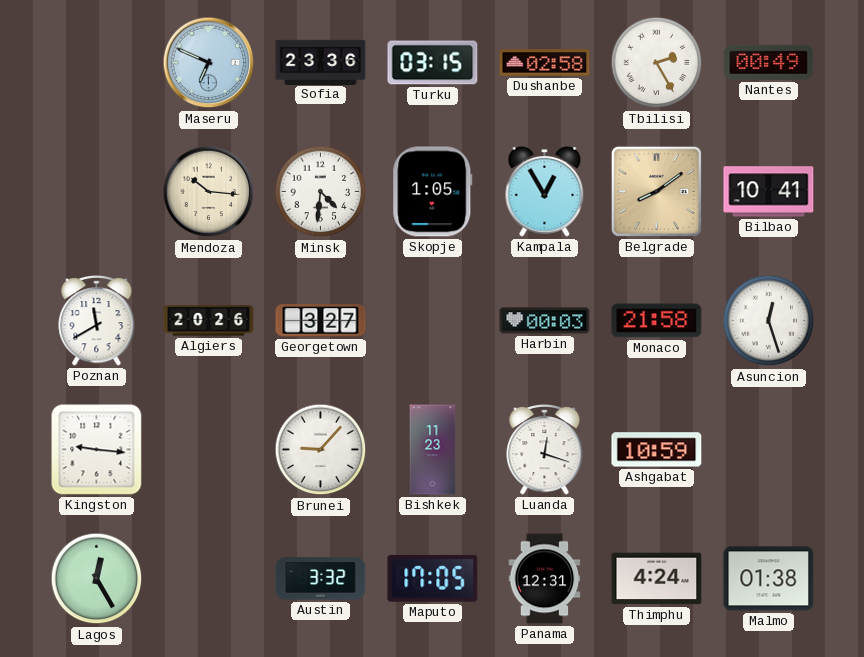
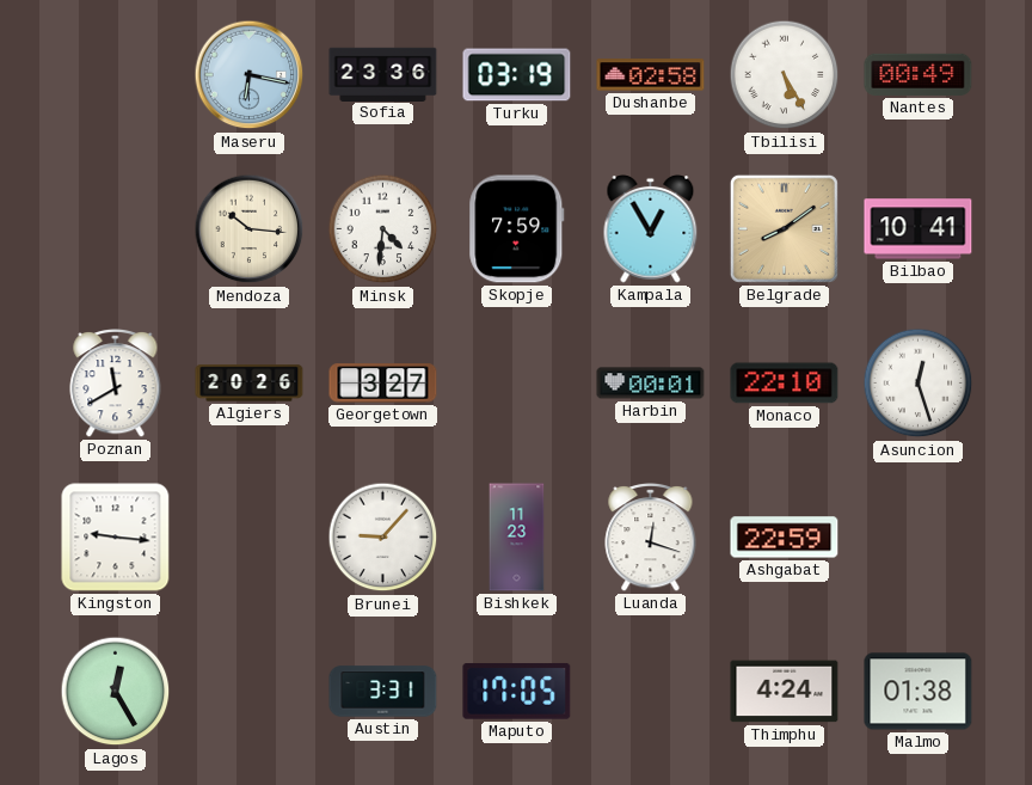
Maseru: 6:49 -> 6:17
Turku: 03:15 -> 03:19
Tbilisi: 2:25 -> 5:25
Skopje: 1:05 -> 7:59
Harbin: 00:03 -> 00:01
Monaco: 21:58 -> 22:10
Ashgabat: 10:59 -> 22:59
Austin: 3:32 -> 3:31
Panama: 12:31 -> none
